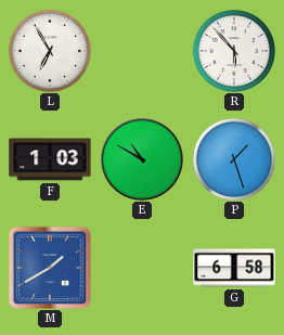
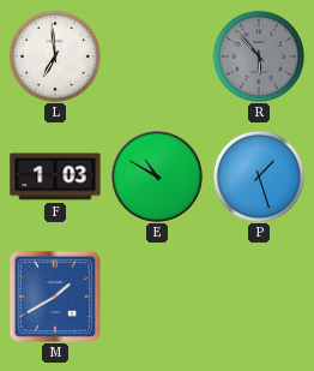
L: 6:55 -> 6:59
R dial: white -> grey
G: 6:58 -> none
